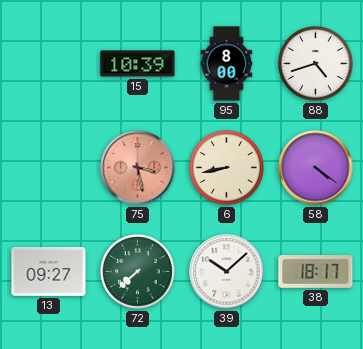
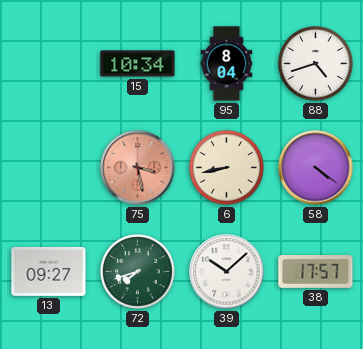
15: 10:39 -> 10:34
95: 8:00 -> 8:04
72: 7:38 -> 7:42
38: 18:17 -> 17:57
